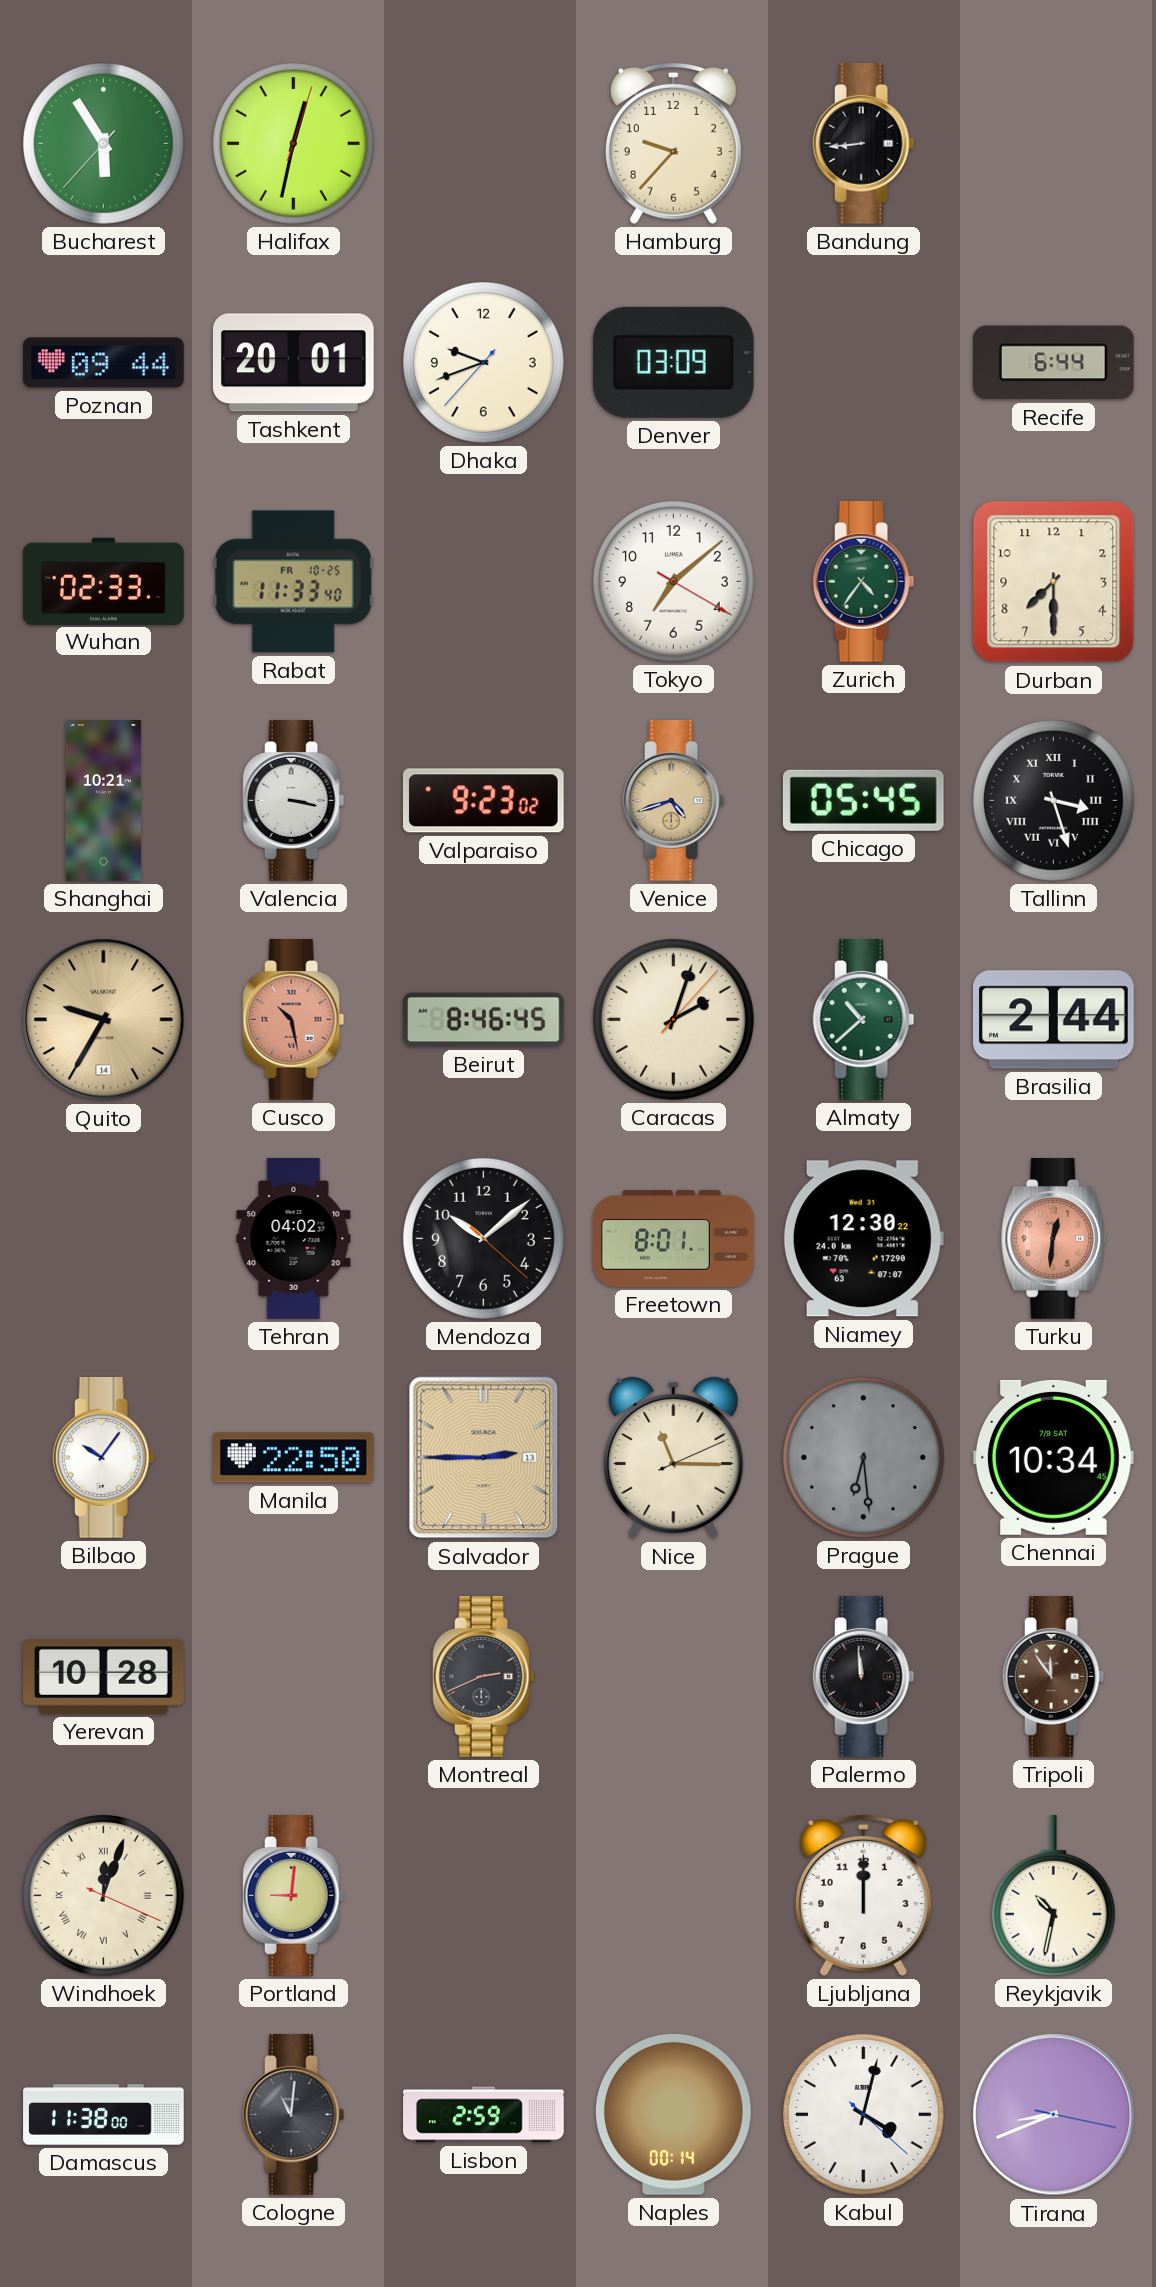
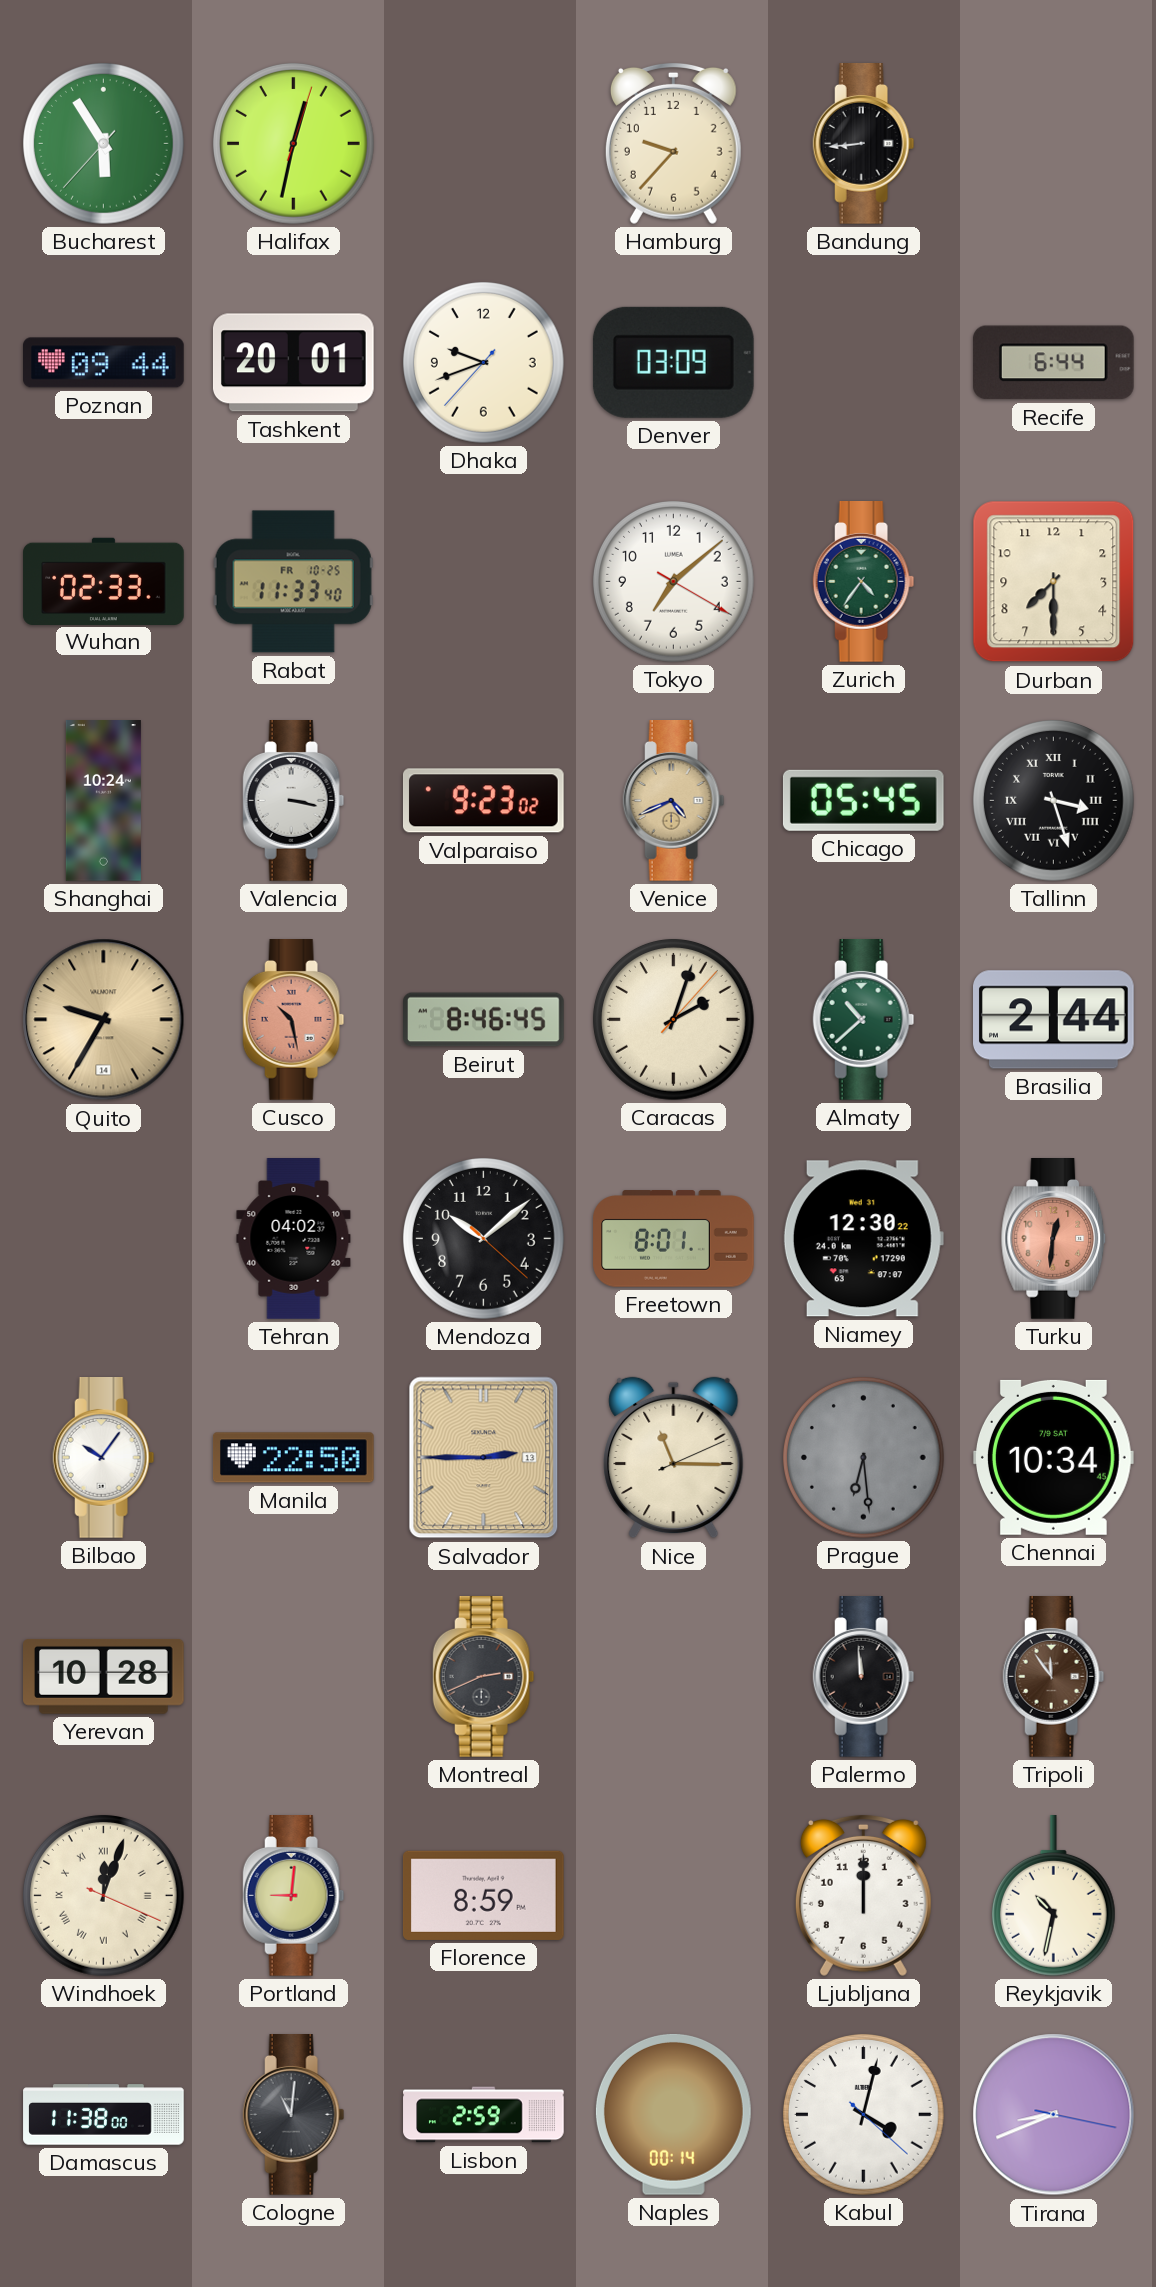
Shanghai: 10:21 -> 10:24
Venice: 4:42 -> 4:41
Florence: none -> 8:59
